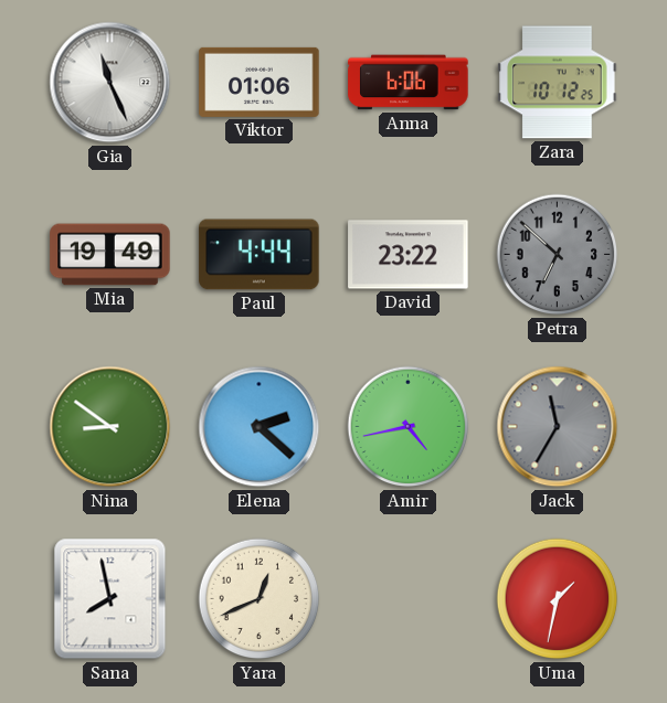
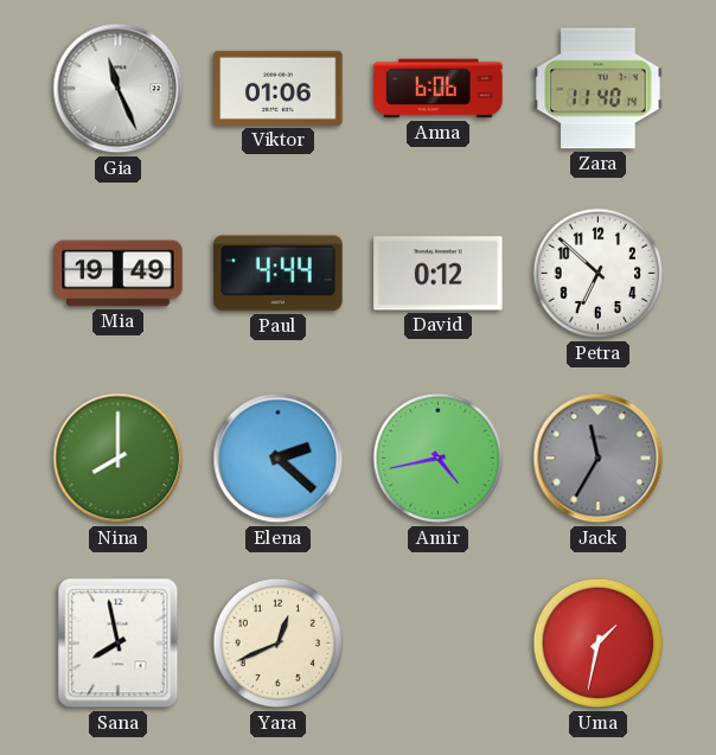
Zara: 10:12 -> 11:40
David: 23:22 -> 0:12
Petra dial: grey -> white
Nina: 8:51 -> 8:00
